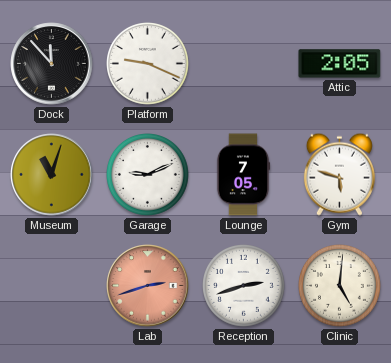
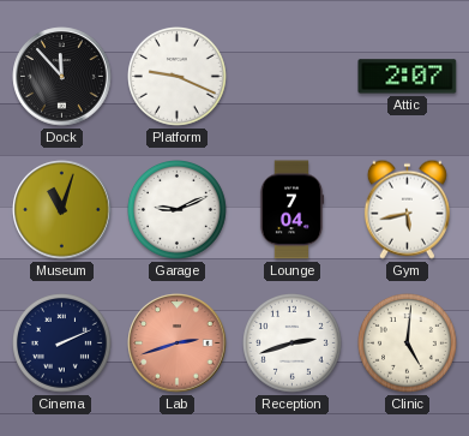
Attic: 2:05 -> 2:07
Lounge: 7:05 -> 7:04
Gym: 5:48 -> 5:43
Cinema: none -> 2:11
